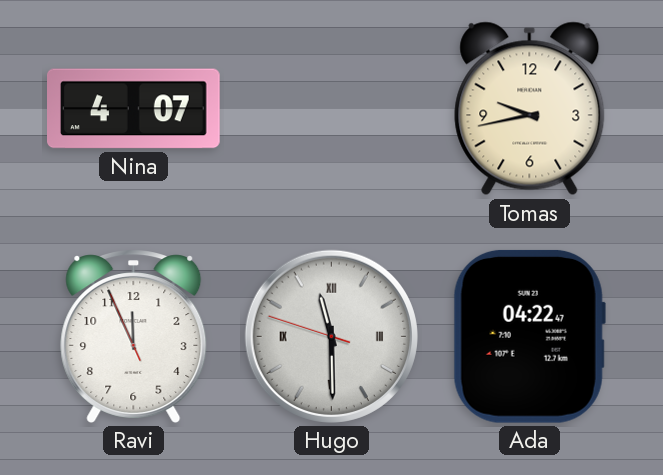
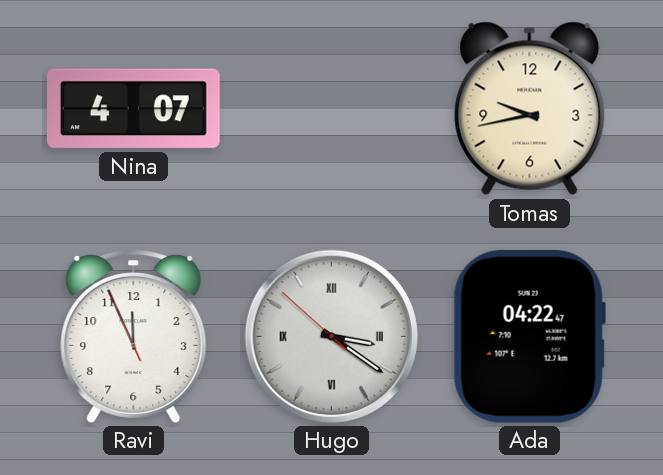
Hugo: 11:29 -> 3:20
